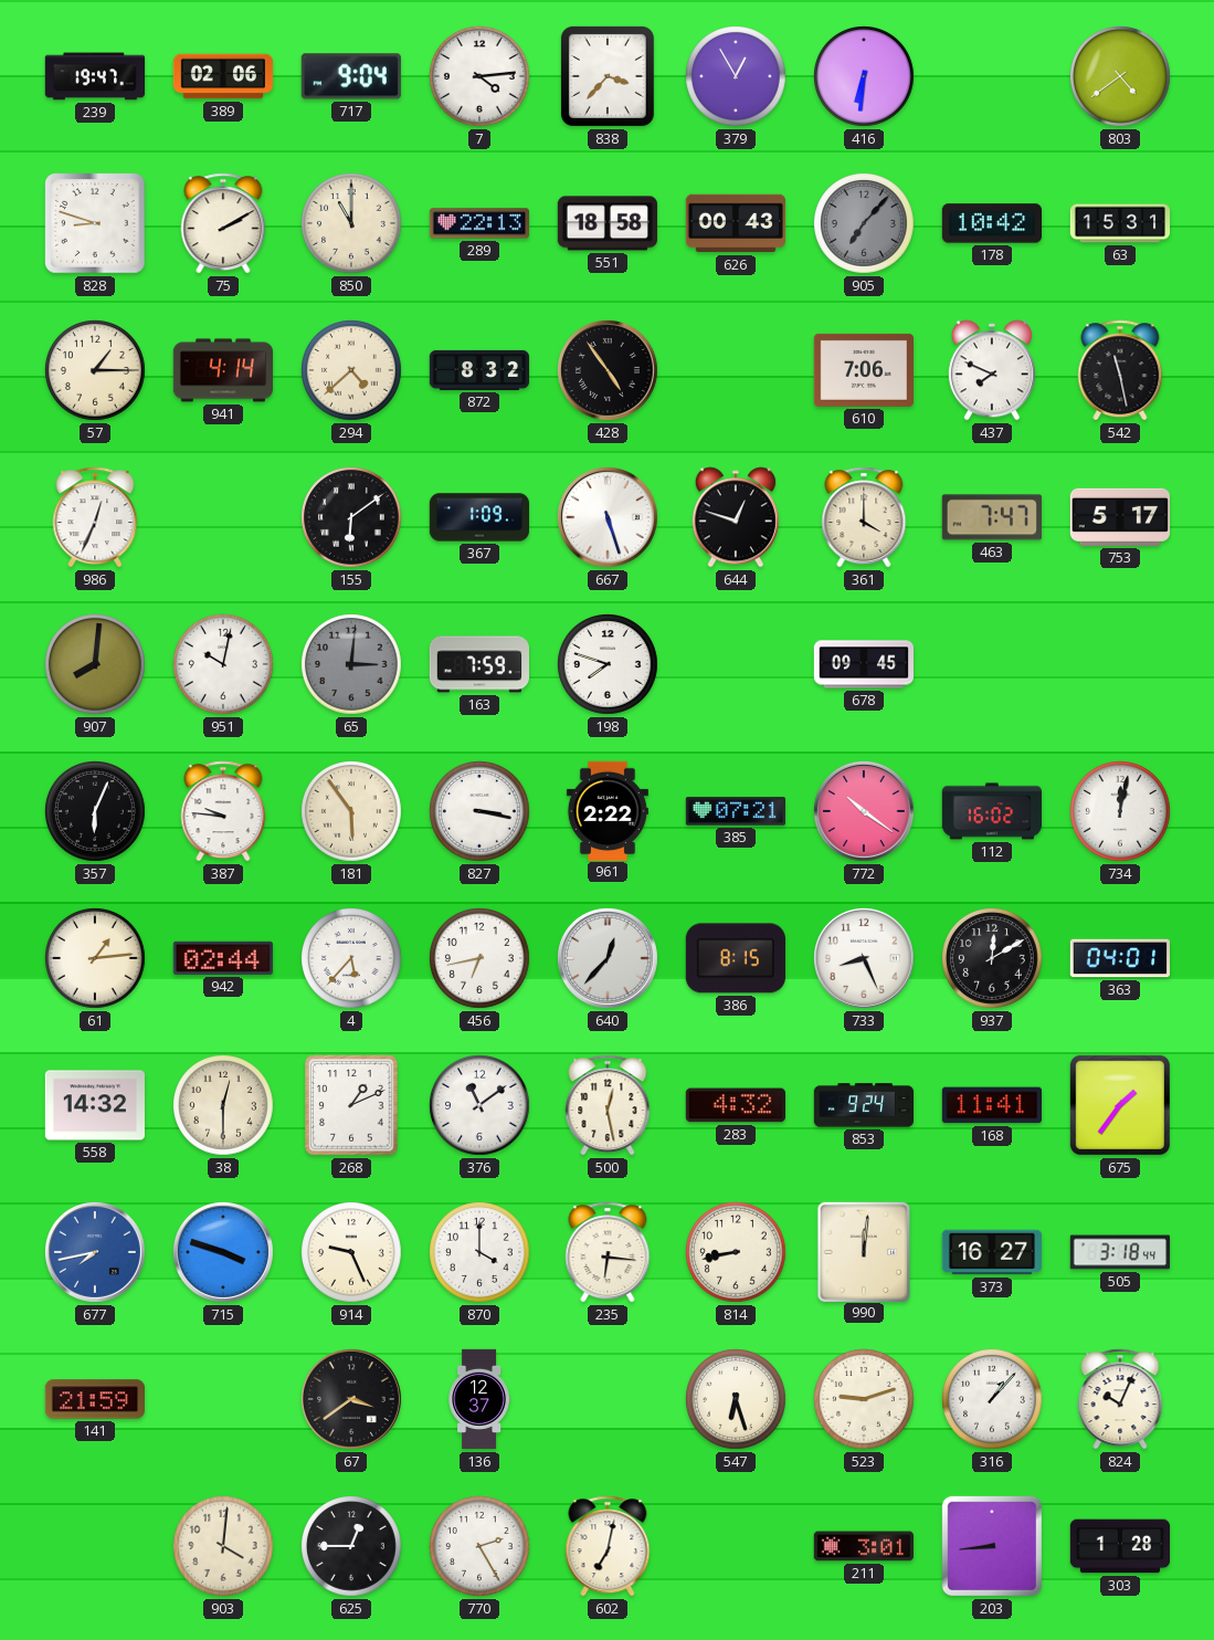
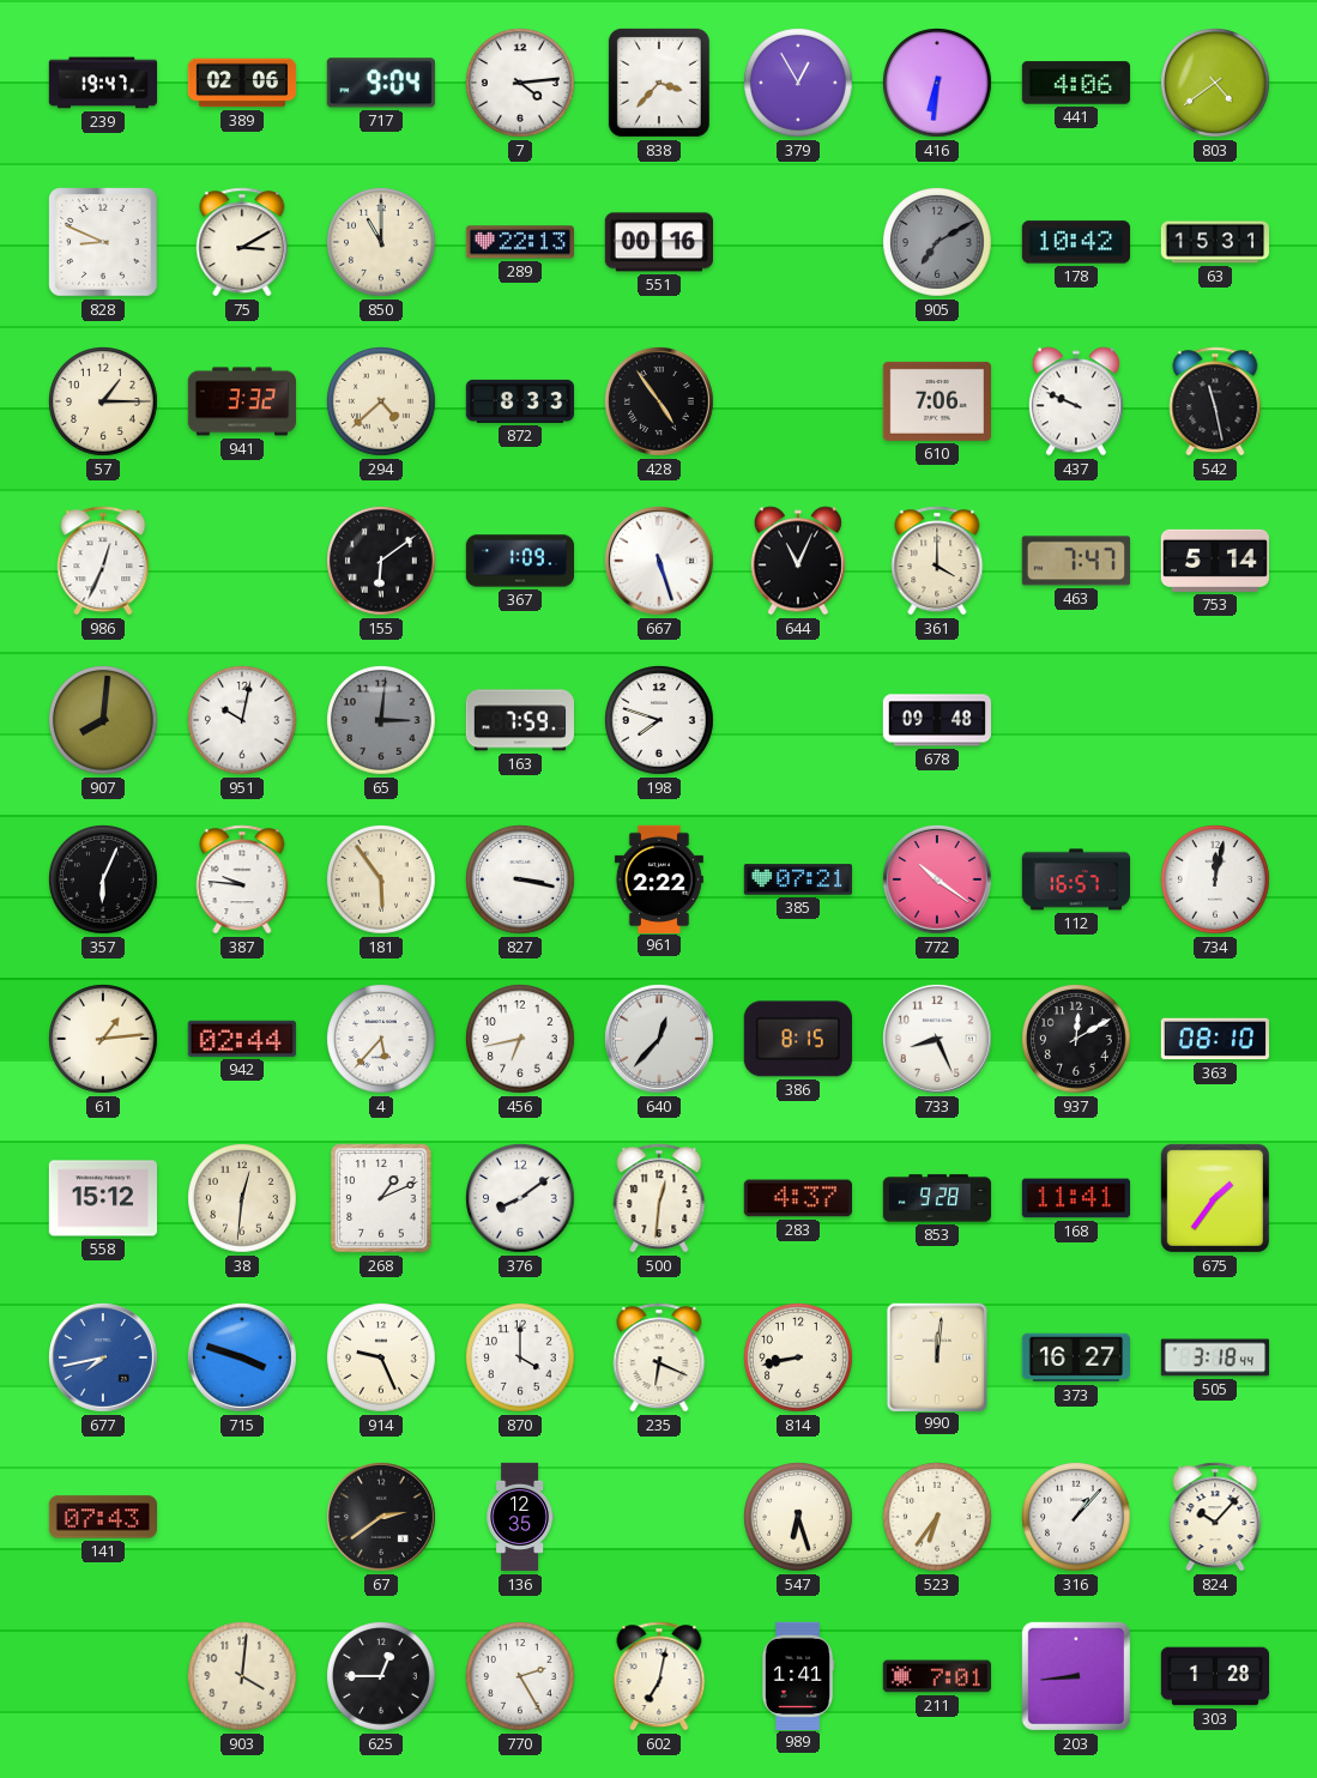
441: none -> 4:06
828: 8:48 -> 8:49
75: 2:10 -> 3:10
551: 18:58 -> 00:16
626: 00:43 -> none
905: 7:07 -> 7:10
941: 4:14 -> 3:32
872: 8:32 -> 8:33
437: 7:49 -> 9:49
644: 12:48 -> 11:04
753: 5:17 -> 5:14
678: 09:45 -> 09:48
112: 16:02 -> 16:57
363: 04:01 -> 08:10
558: 14:32 -> 15:12
38: 12:30 -> 12:31
376: 11:09 -> 8:09
500: 12:28 -> 12:31
283: 4:32 -> 4:37
853: 9:24 -> 9:28
235: 6:16 -> 6:19
141: 21:59 -> 07:43
67: 3:39 -> 2:39
136: 12:37 -> 12:35
523: 9:12 -> 6:36
824: 10:04 -> 10:07
989: none -> 1:41
211: 3:01 -> 7:01
